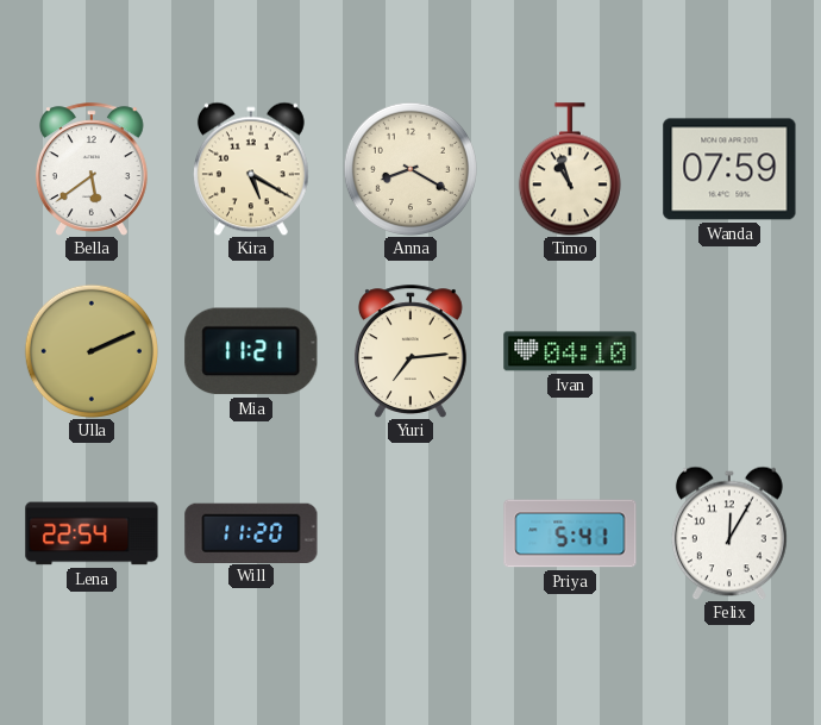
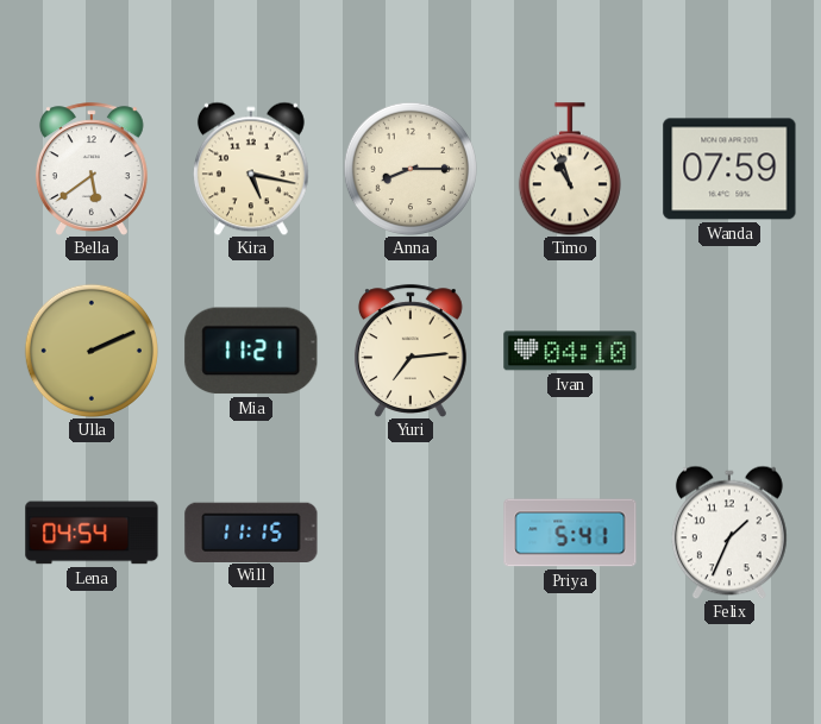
Kira: 5:20 -> 5:17
Anna: 8:20 -> 8:15
Lena: 22:54 -> 04:54
Will: 11:20 -> 11:15
Felix: 12:05 -> 1:34
